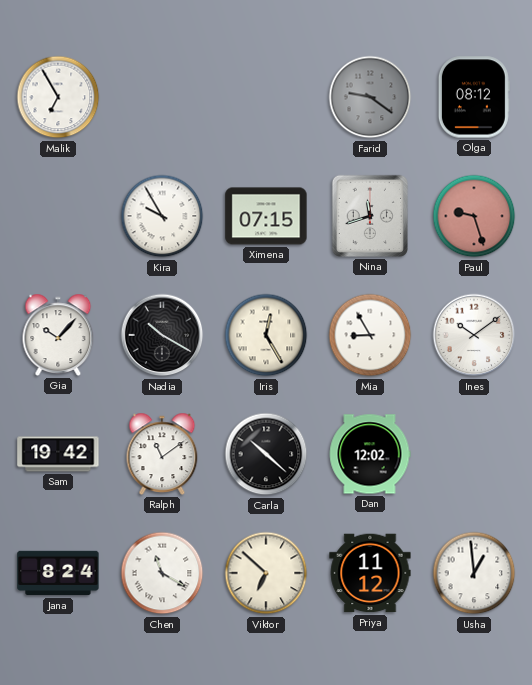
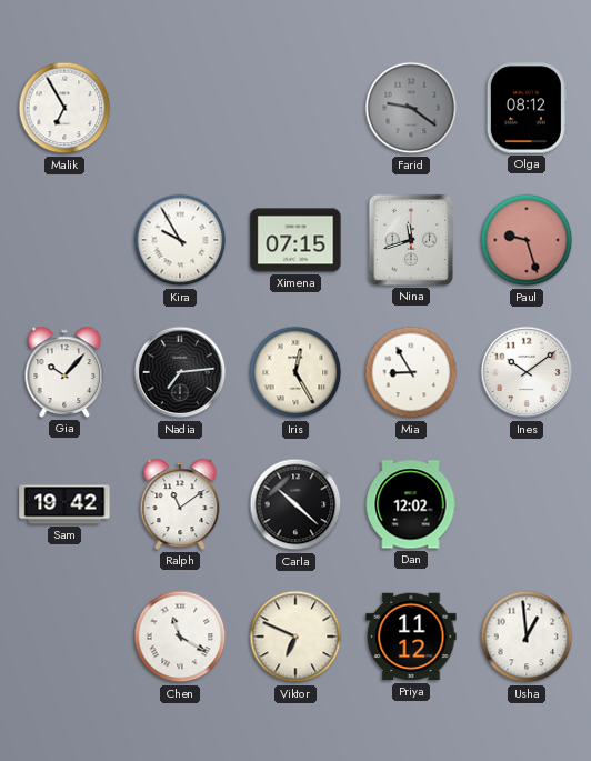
Nadia: 10:20 -> 7:14
Jana: 8:24 -> none
Viktor: 6:52 -> 6:49
